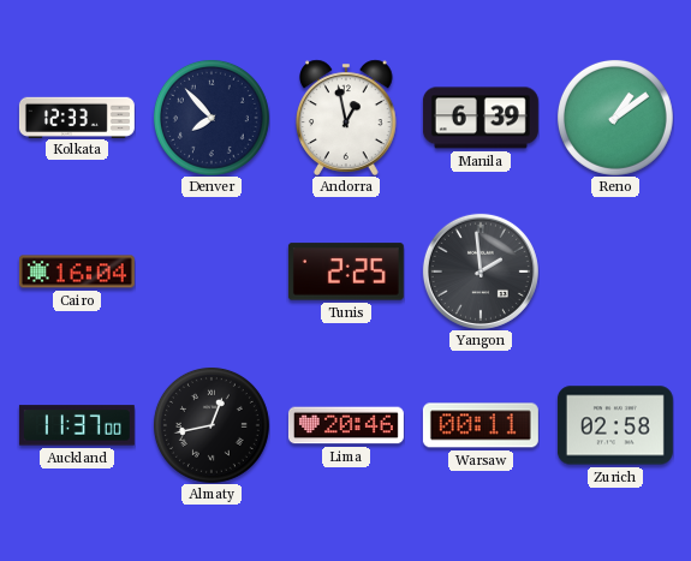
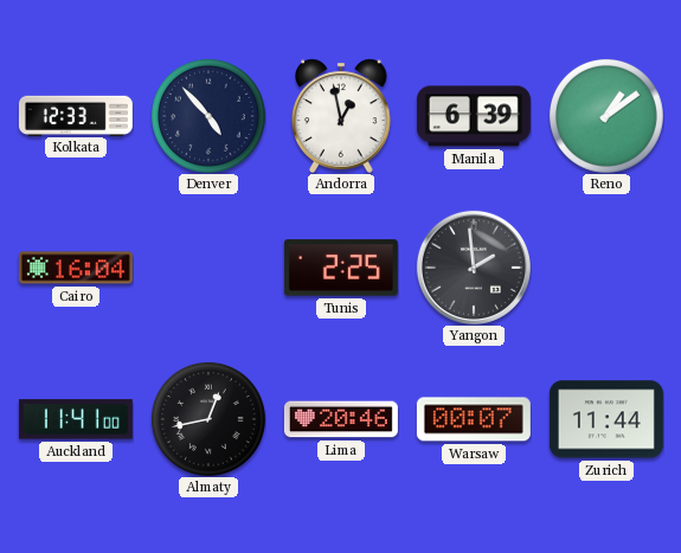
Denver: 7:53 -> 4:53
Auckland: 11:37 -> 11:41
Warsaw: 00:11 -> 00:07
Zurich: 02:58 -> 11:44
